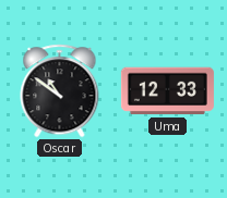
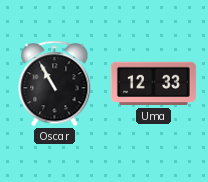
Oscar: 10:51 -> 10:55
